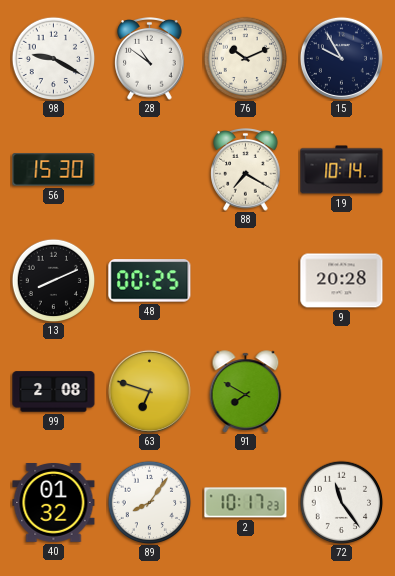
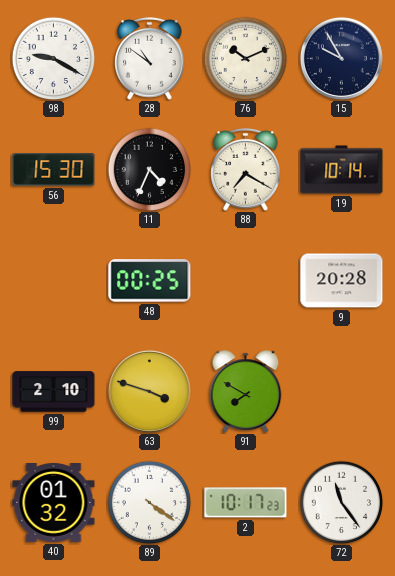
11: none -> 4:34
13: 8:11 -> none
99: 2:08 -> 2:10
63: 6:48 -> 3:48
89: 8:06 -> 4:21
